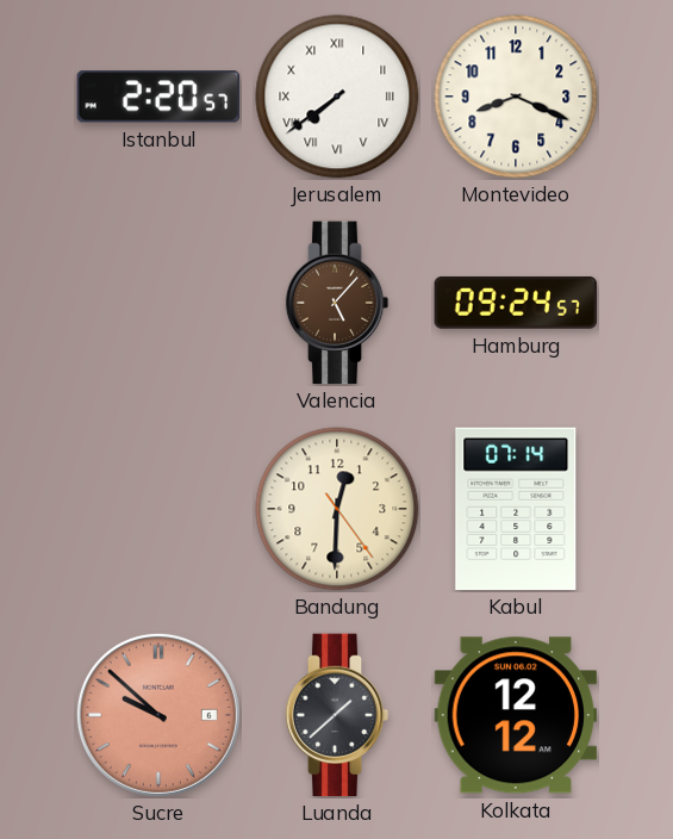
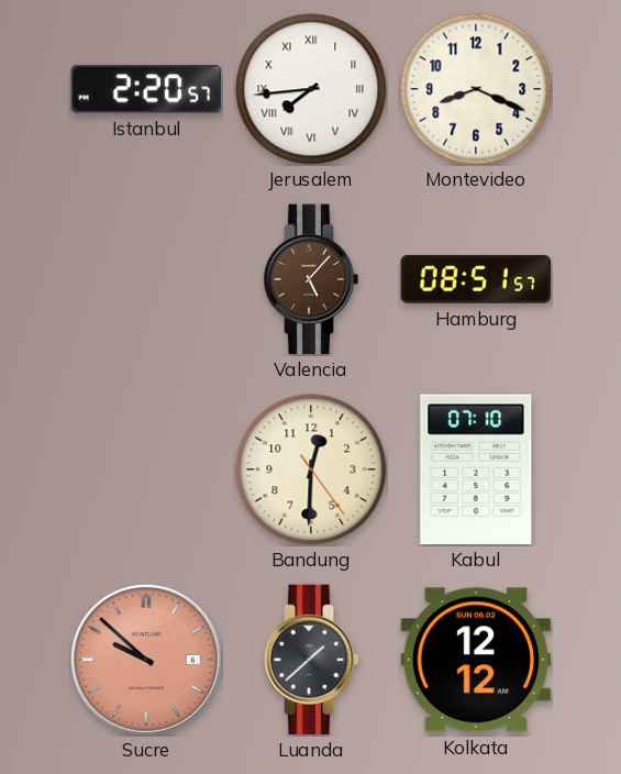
Jerusalem: 7:39 -> 7:44
Hamburg: 09:24 -> 08:51
Kabul: 07:14 -> 07:10
